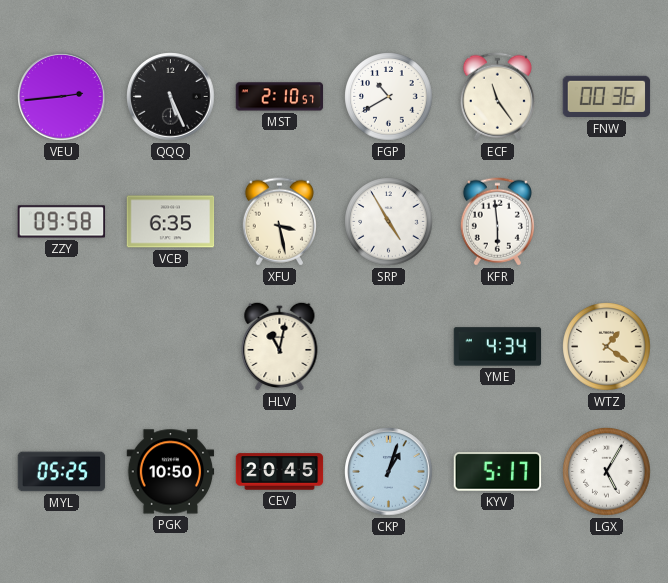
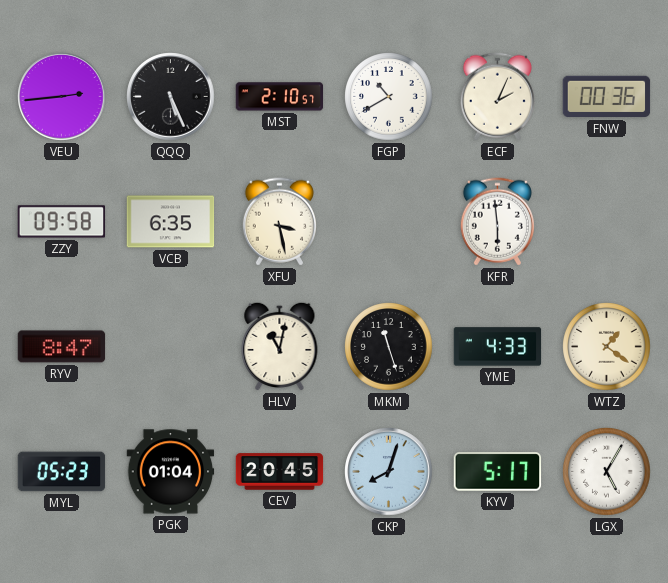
ECF: 11:24 -> 2:04
SRP: 4:55 -> none
RYV: none -> 8:47
MKM: none -> 11:27
YME: 4:34 -> 4:33
MYL: 05:25 -> 05:23
PGK: 10:50 -> 01:04
CKP: 1:03 -> 8:03
